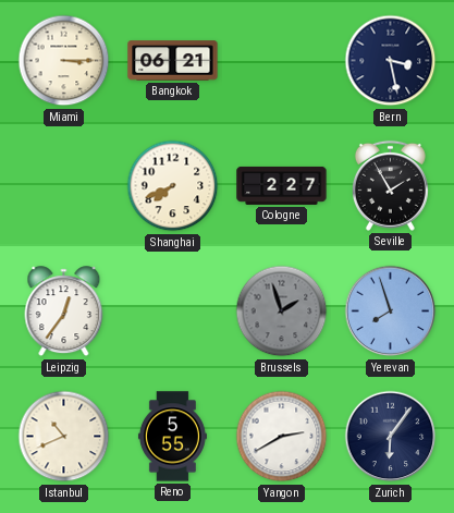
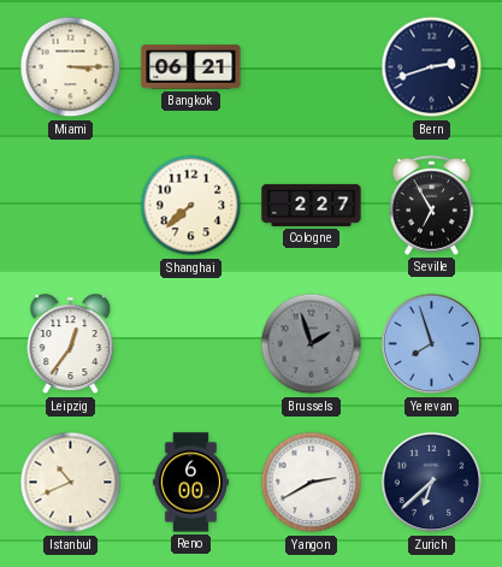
Bern: 3:28 -> 2:42
Shanghai: 7:41 -> 7:38
Seville: 1:55 -> 6:55
Reno: 5:55 -> 6:00
Zurich: 6:06 -> 6:38
